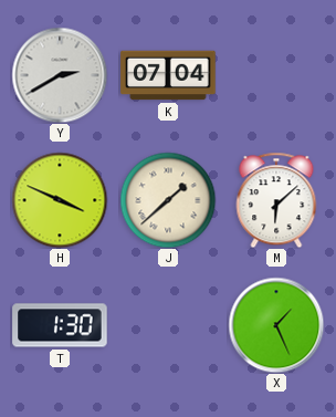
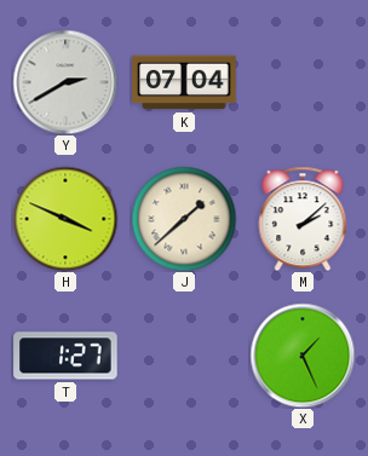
M: 6:08 -> 2:08
T: 1:30 -> 1:27
